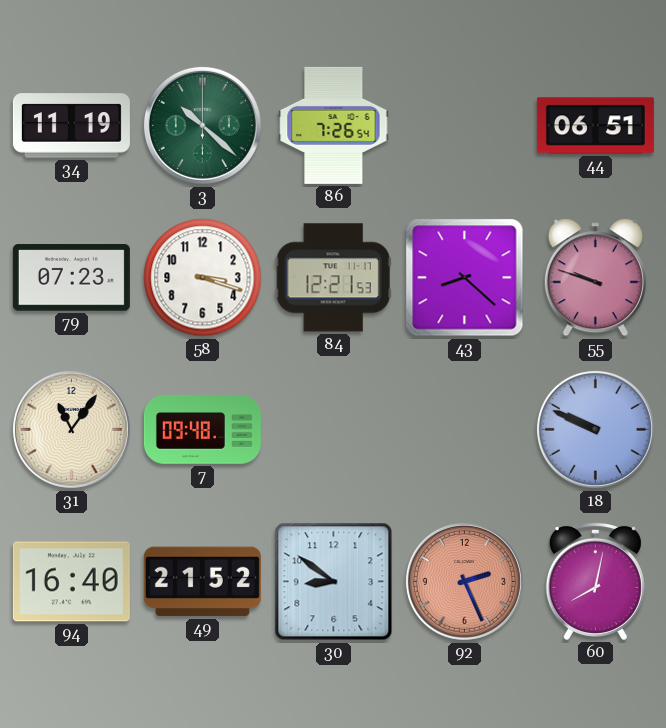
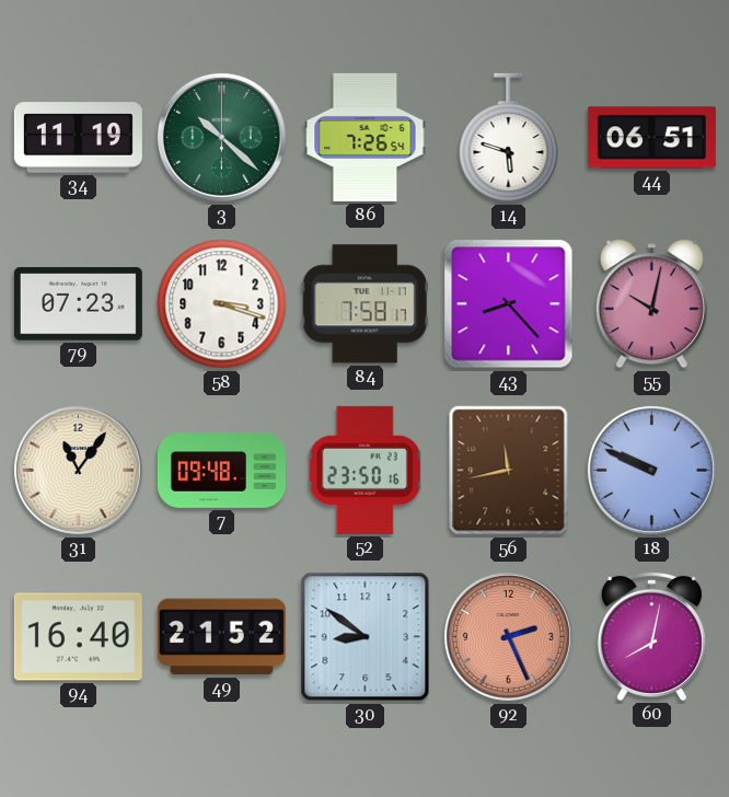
14: none -> 5:48
84: 12:21 -> 7:58
43: 8:22 -> 8:23
55: 9:48 -> 10:02
52: none -> 23:50
56: none -> 11:43
